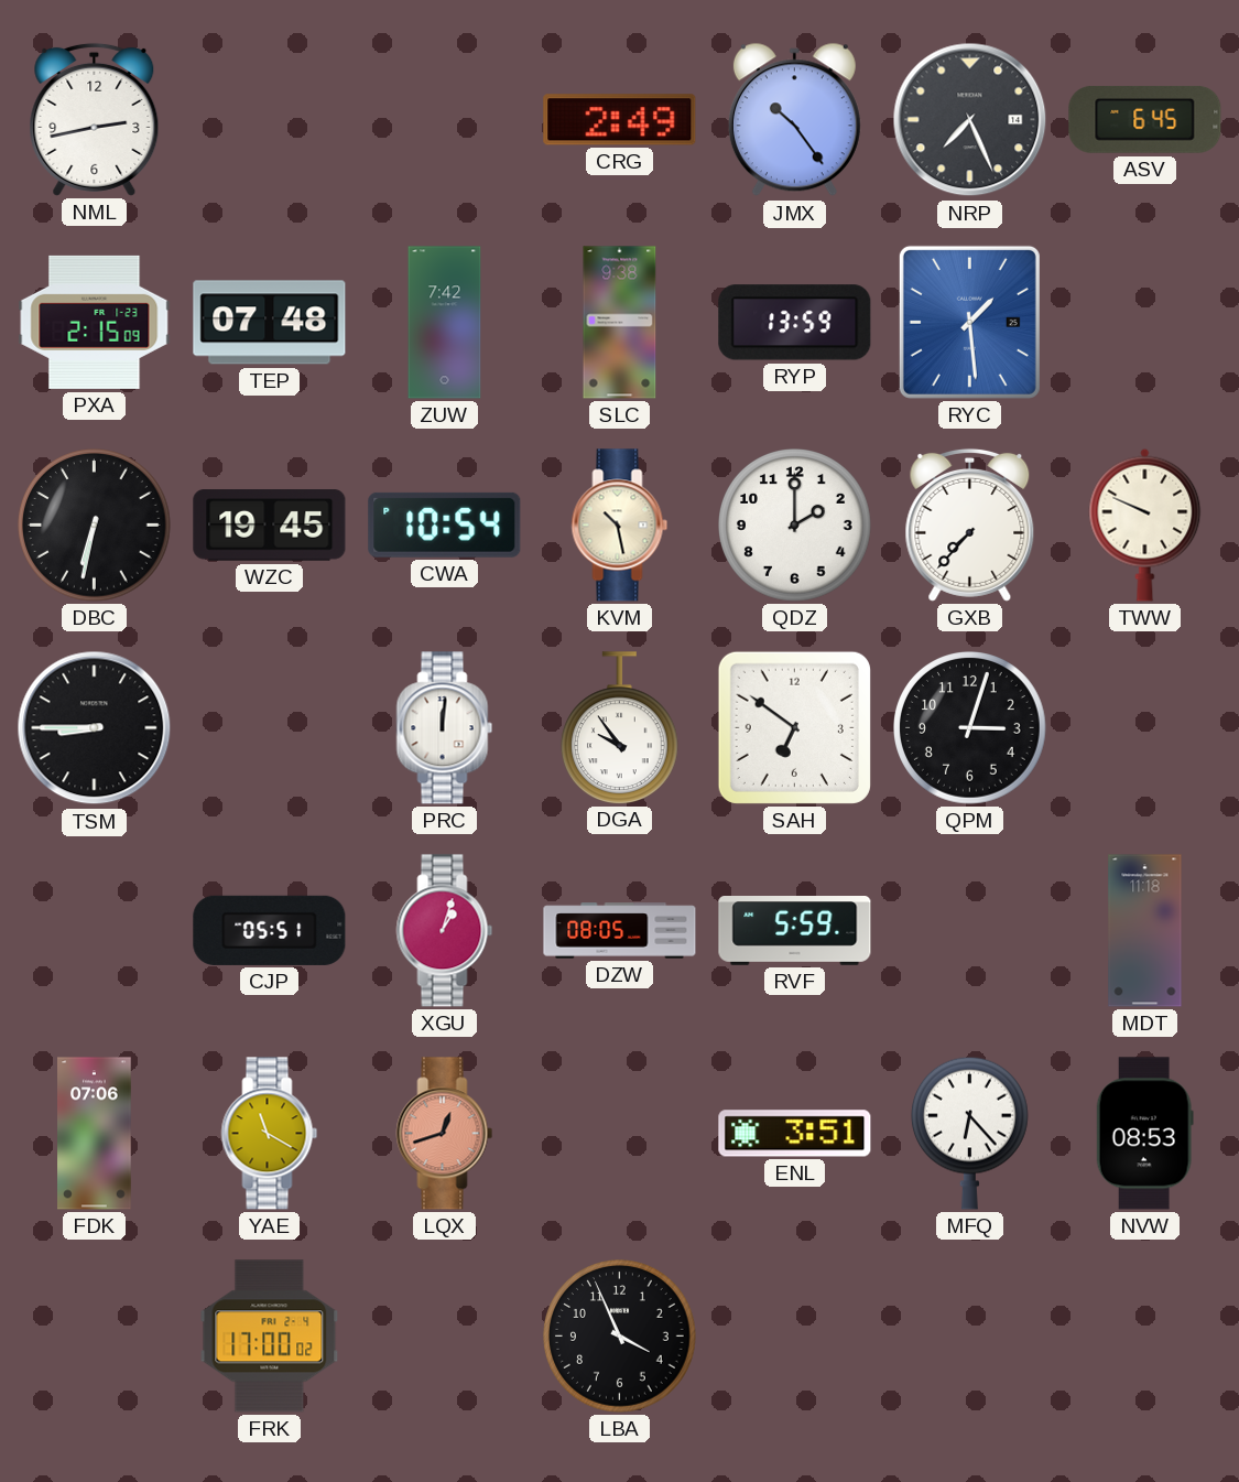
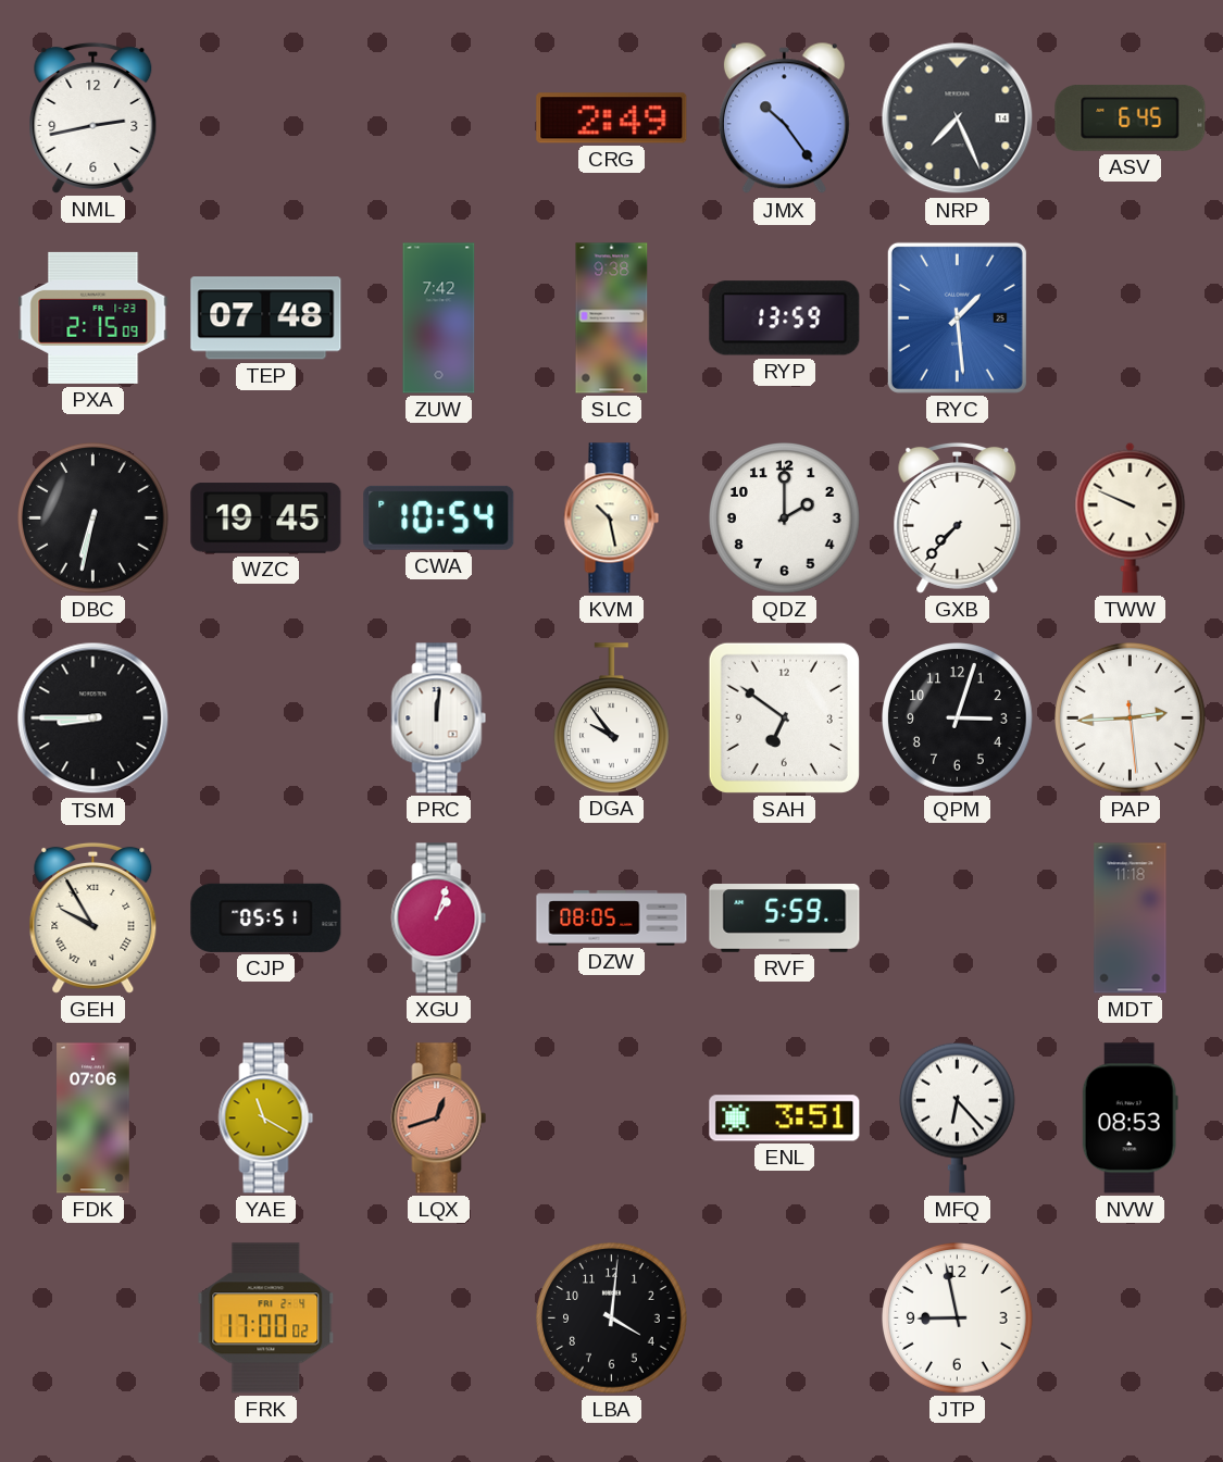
PAP: none -> 2:44
GEH: none -> 9:55
LBA: 3:56 -> 4:01
JTP: none -> 8:58
